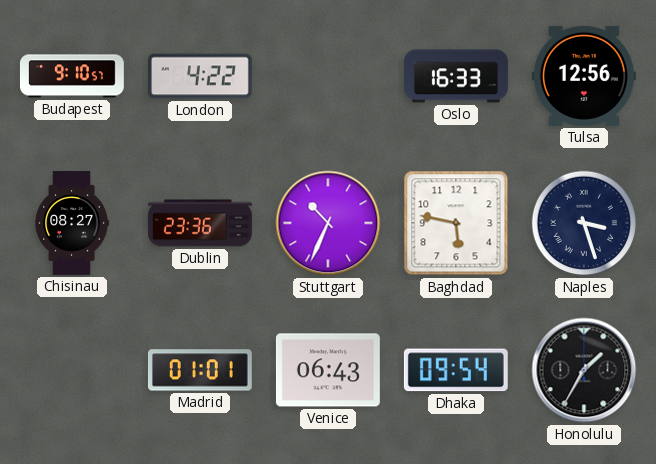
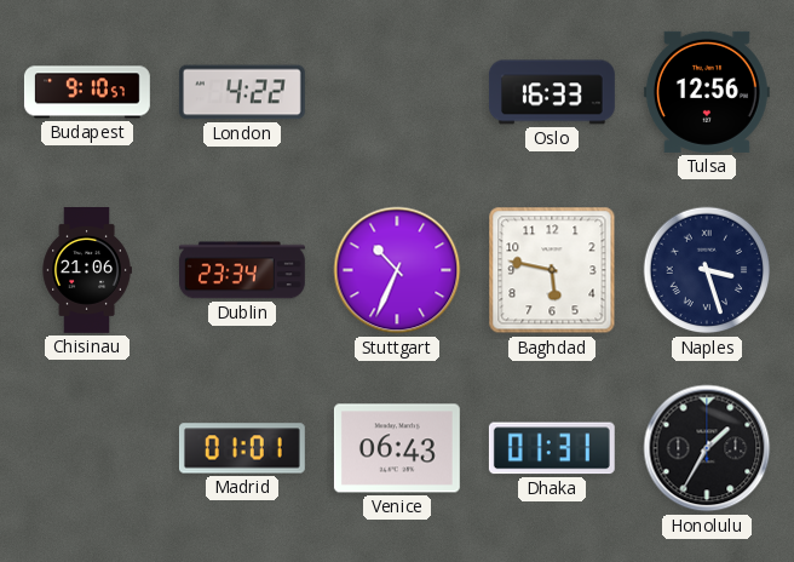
Chisinau: 08:27 -> 21:06
Dublin: 23:36 -> 23:34
Dhaka: 09:54 -> 01:31
